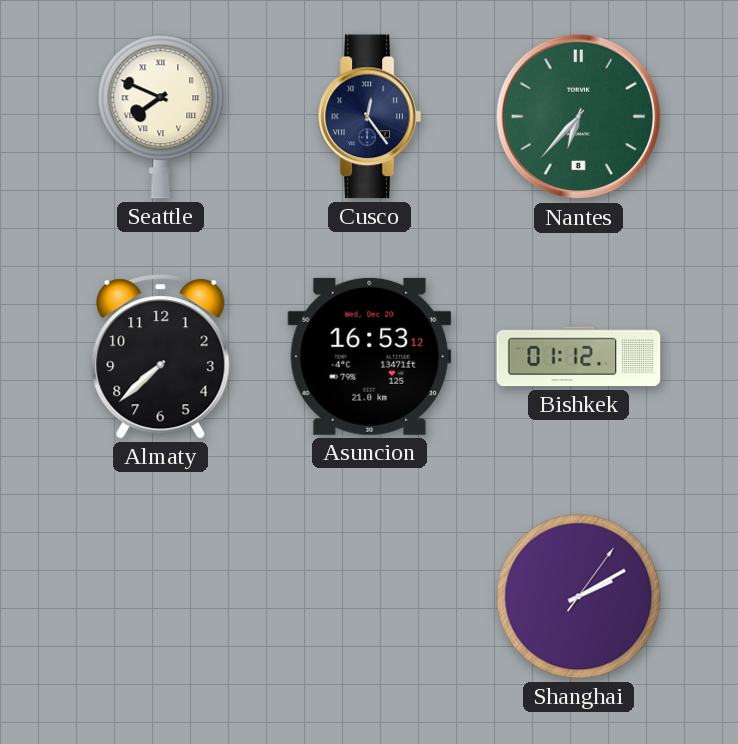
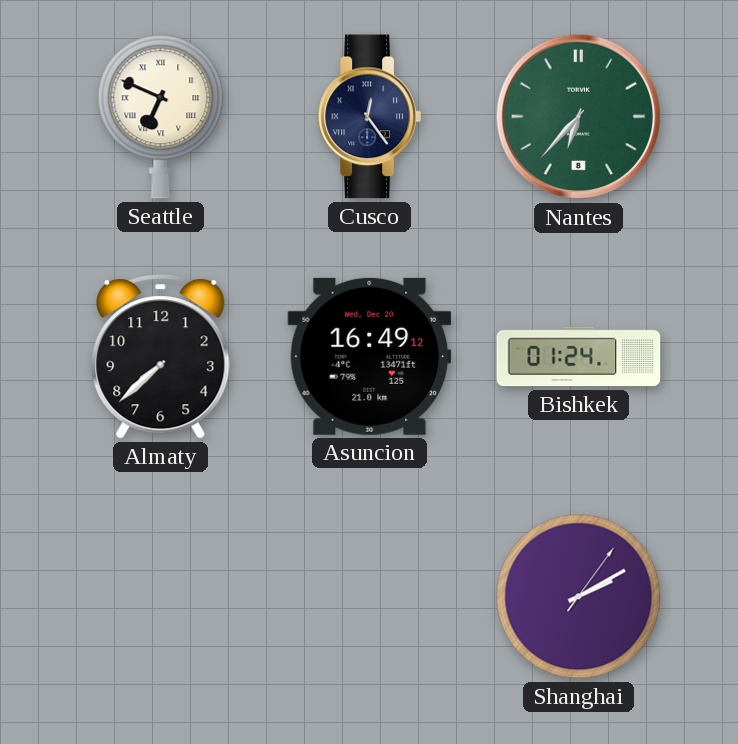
Seattle: 7:49 -> 6:49
Asuncion: 16:53 -> 16:49
Bishkek: 01:12 -> 01:24
